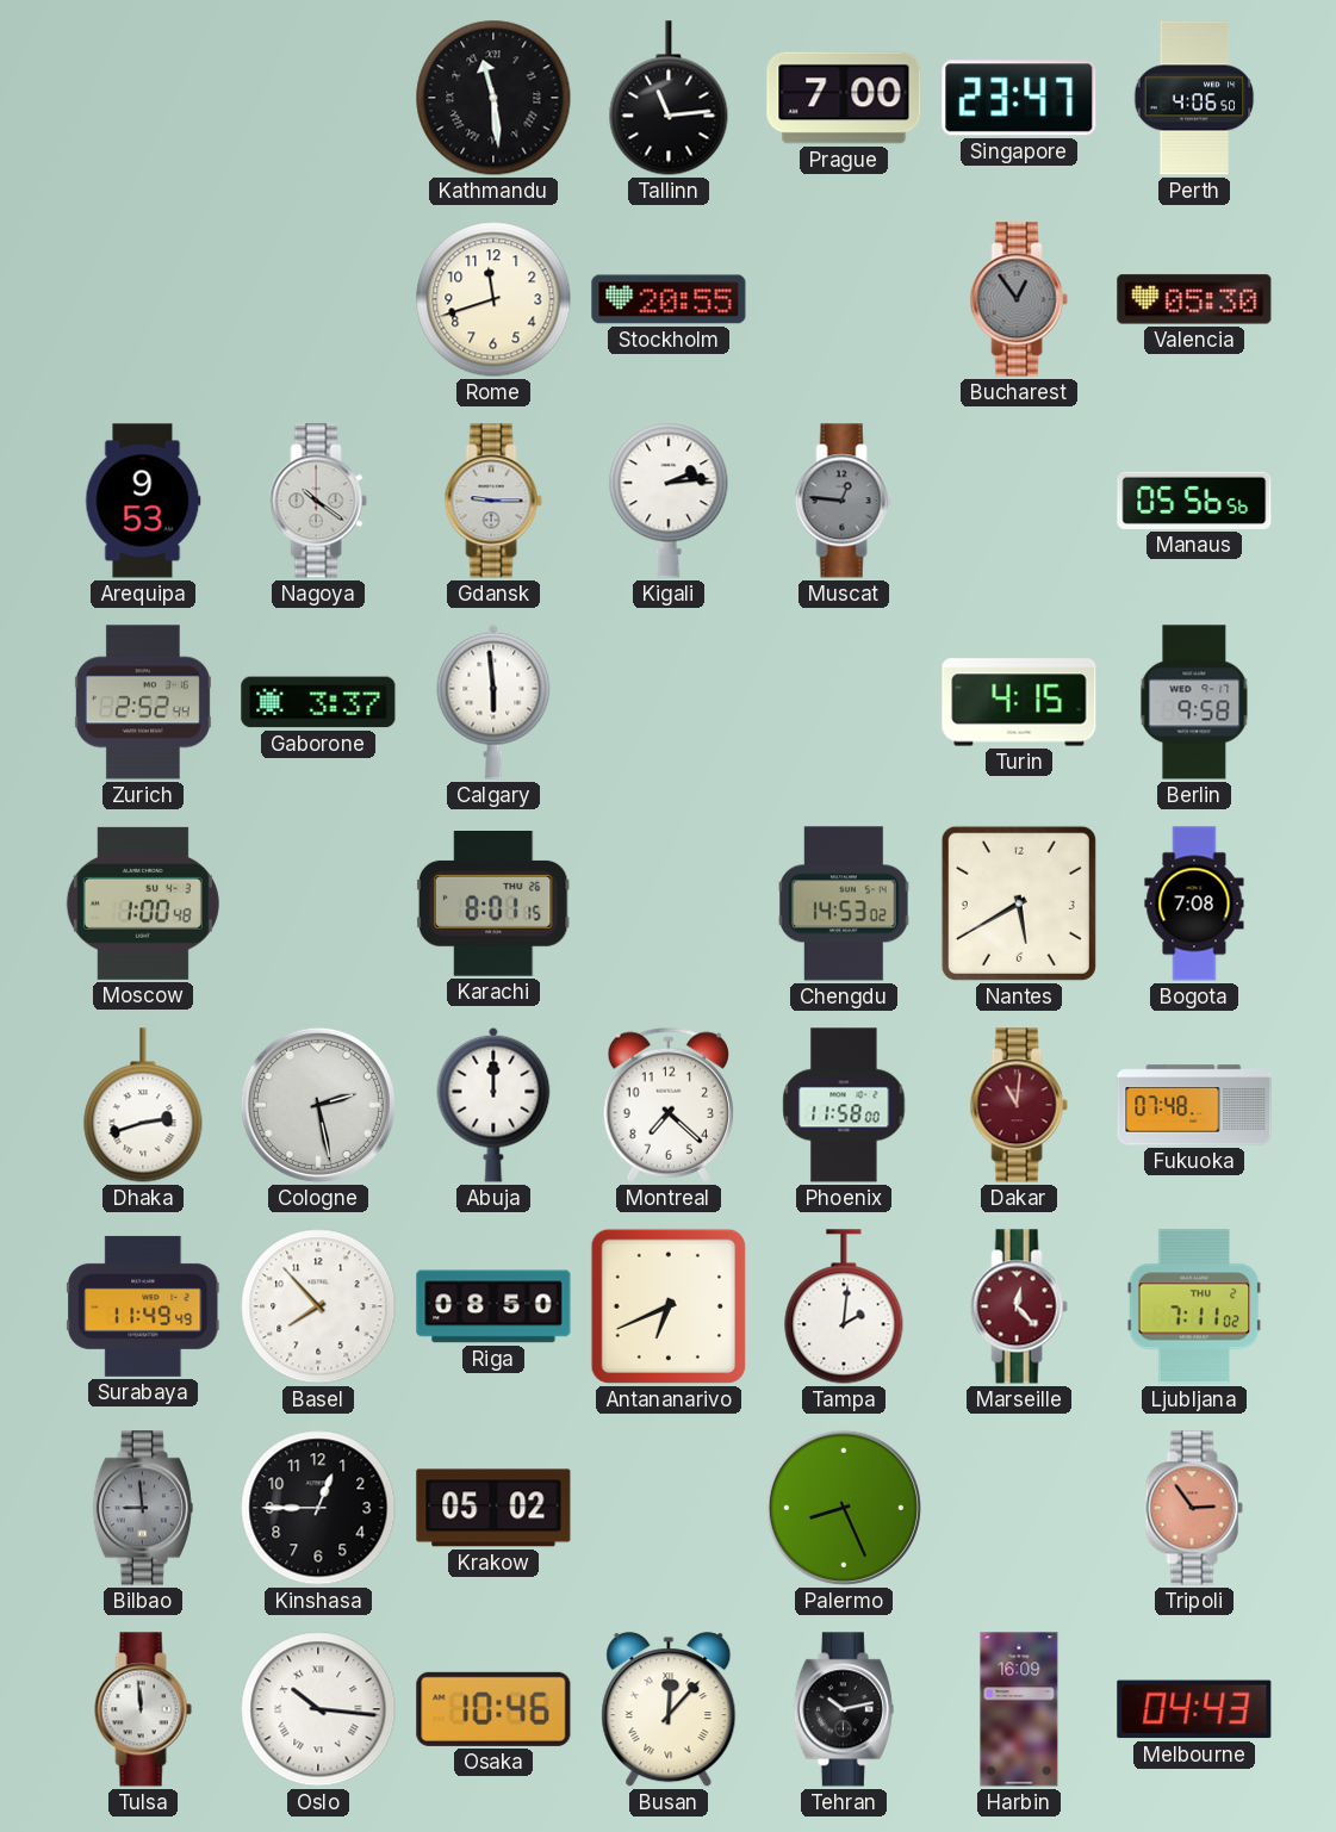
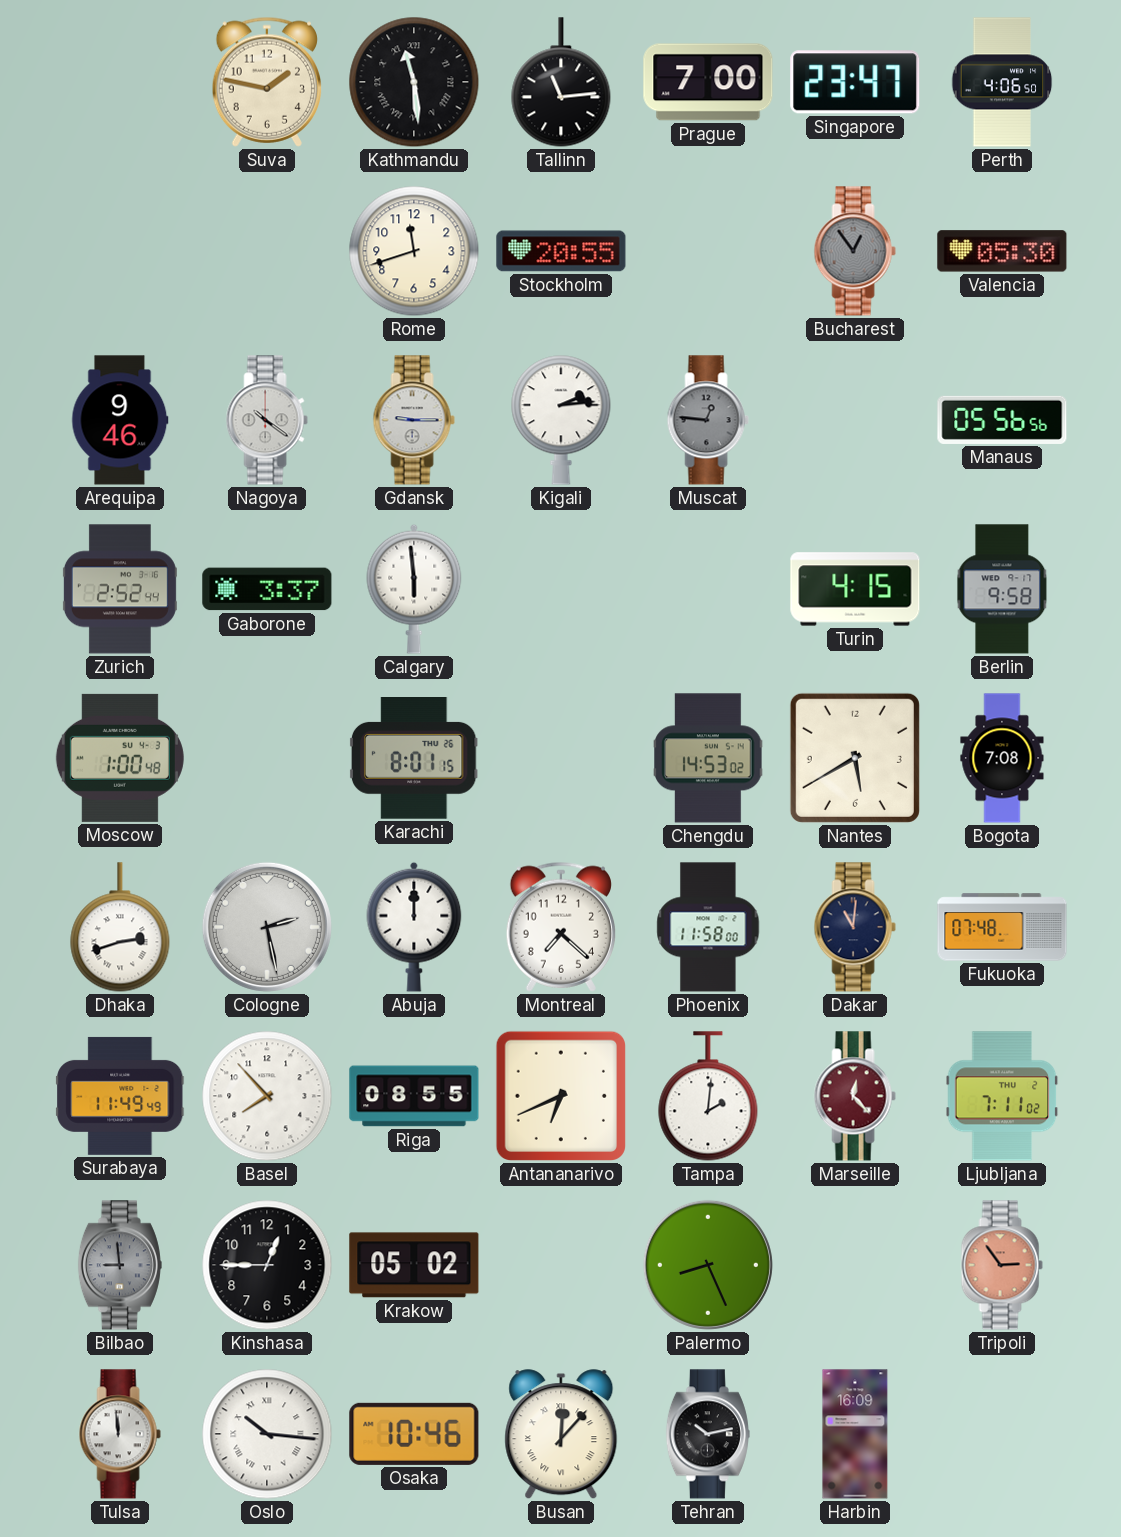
Suva: none -> 1:47
Arequipa: 9:53 -> 9:46
Dakar dial: burgundy -> navy
Riga: 08:50 -> 08:55
Melbourne: 04:43 -> none
